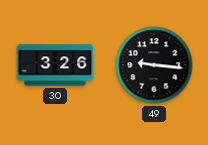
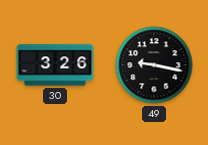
49: 9:16 -> 9:17
